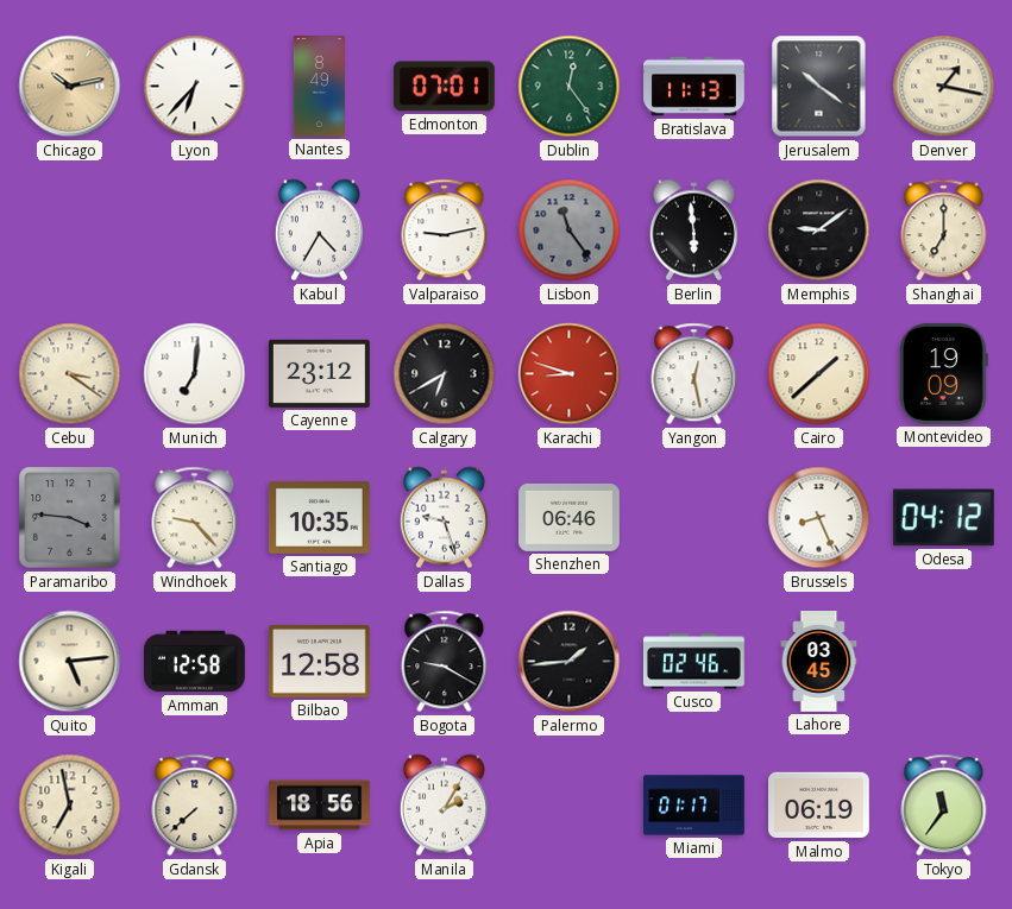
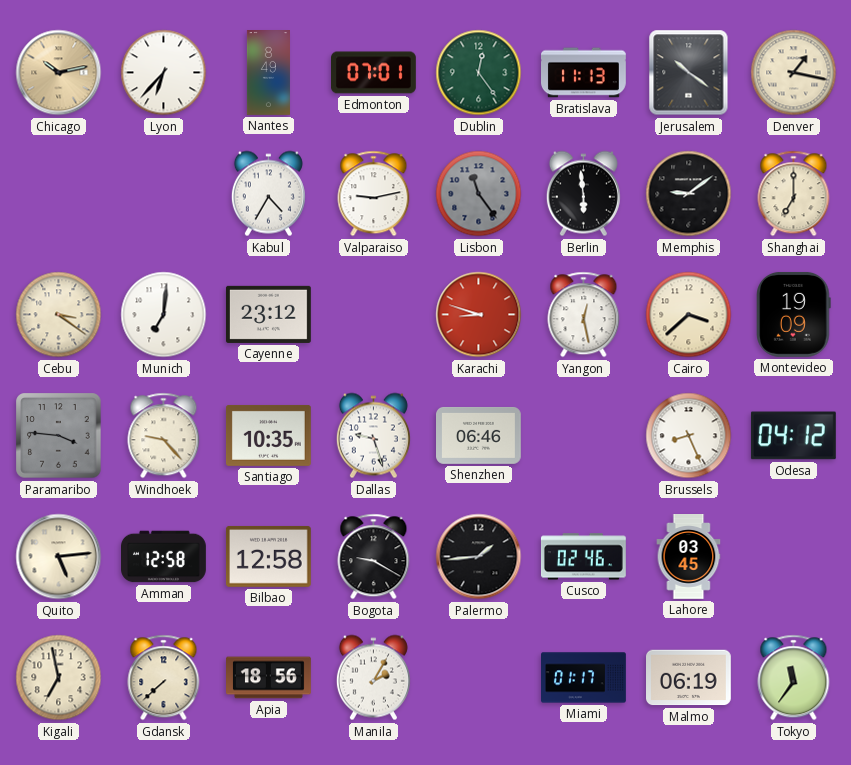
Calgary: 6:40 -> none
Cairo: 1:38 -> 3:38
